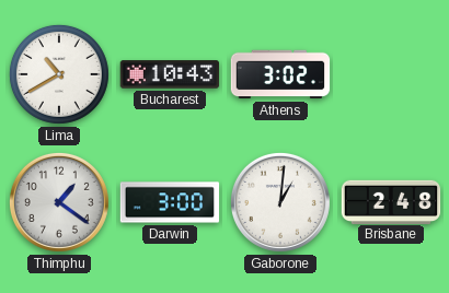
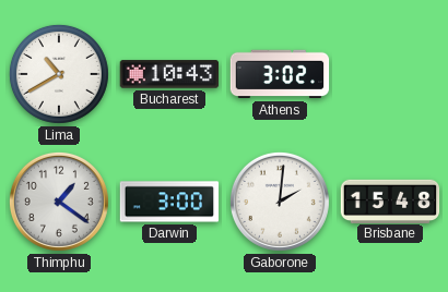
Gaborone: 1:01 -> 2:01
Brisbane: 2:48 -> 15:48
